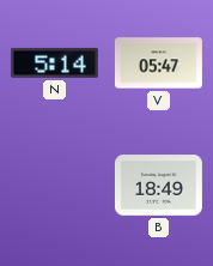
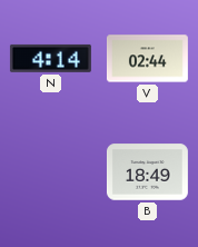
N: 5:14 -> 4:14
V: 05:47 -> 02:44
